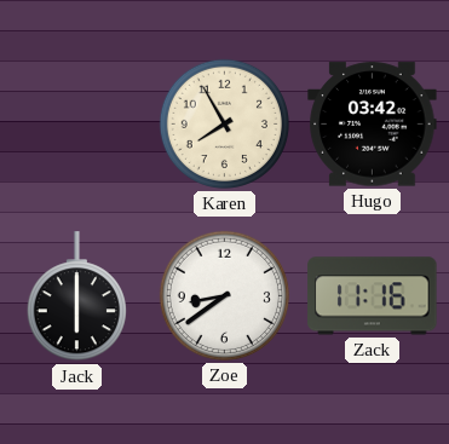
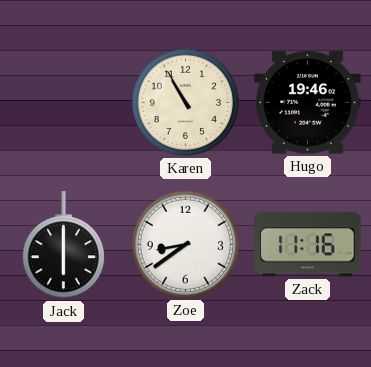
Karen: 7:55 -> 10:55
Hugo: 03:42 -> 19:46
